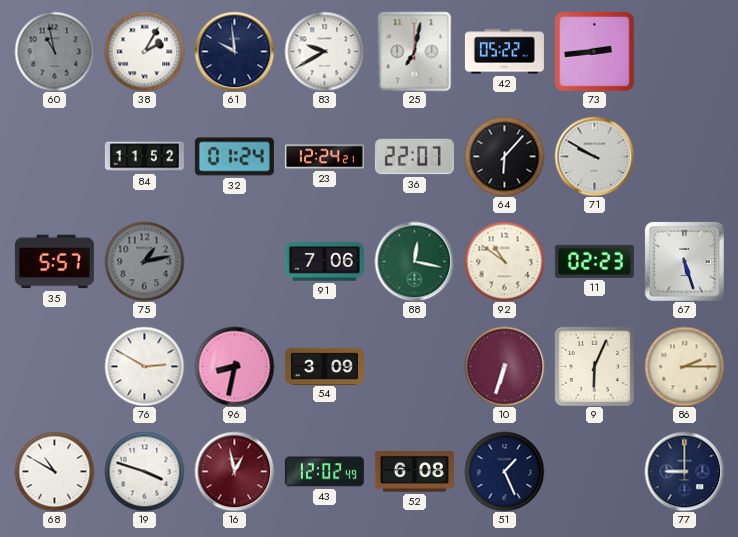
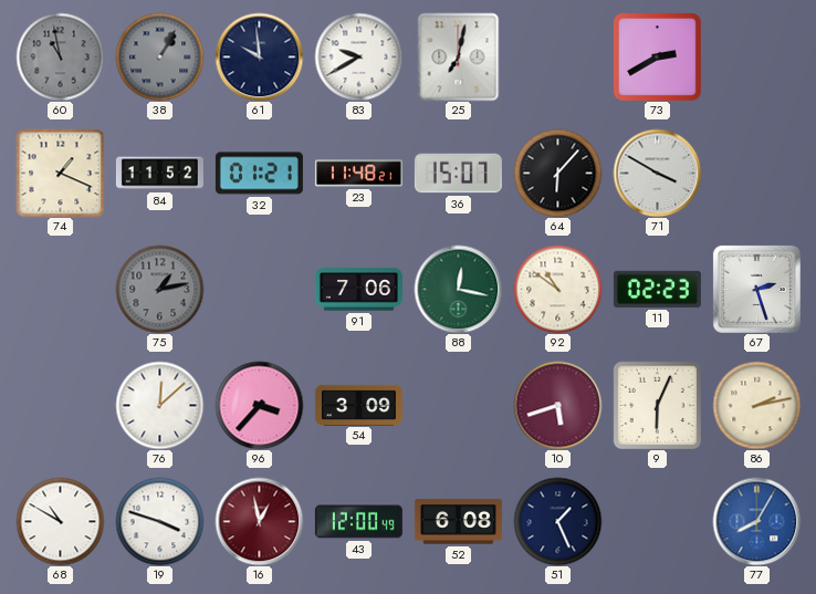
38: 2:05 -> 1:05
38 dial: white -> grey
42: 05:22 -> none
73: 2:44 -> 2:40
74: none -> 1:19
32: 01:24 -> 01:21
23: 12:24 -> 11:48
36: 22:07 -> 15:07
71: 9:50 -> 3:50
35: 5:57 -> none
67: 5:27 -> 2:27
76: 2:50 -> 12:08
96: 8:32 -> 3:37
10: 6:33 -> 5:42
86: 2:15 -> 2:13
43: 12:02 -> 12:00
77: 9:00 -> 8:05
77 dial: navy -> blue
